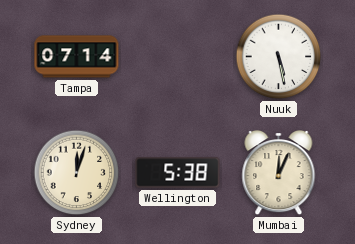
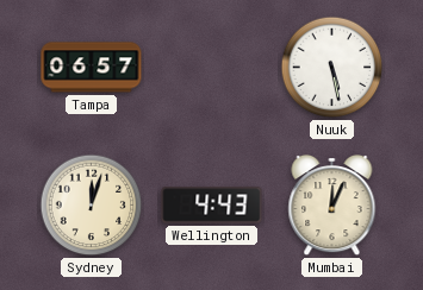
Tampa: 07:14 -> 06:57
Wellington: 5:38 -> 4:43
